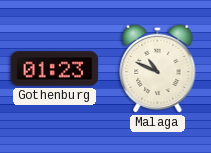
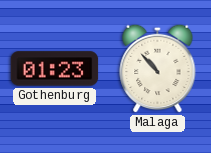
Malaga: 10:49 -> 10:53
